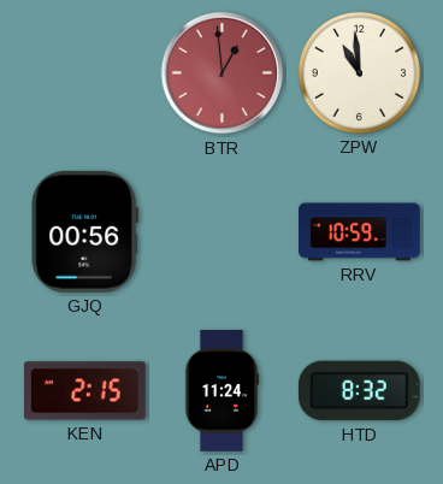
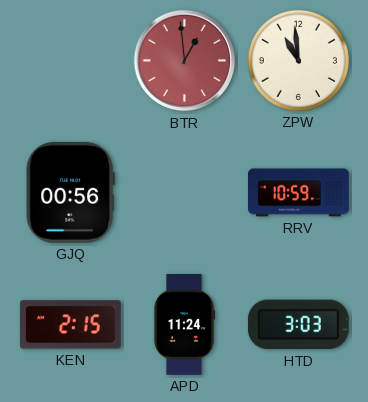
HTD: 8:32 -> 3:03
